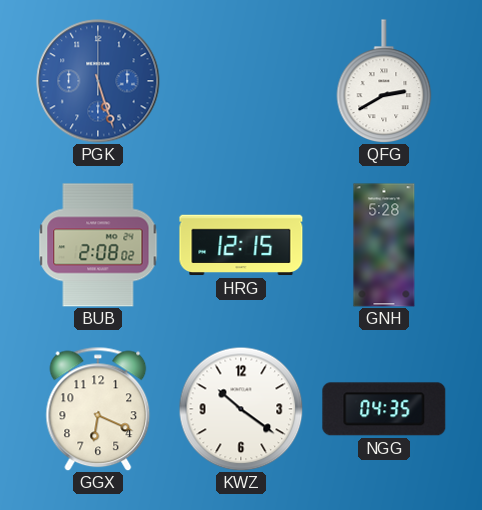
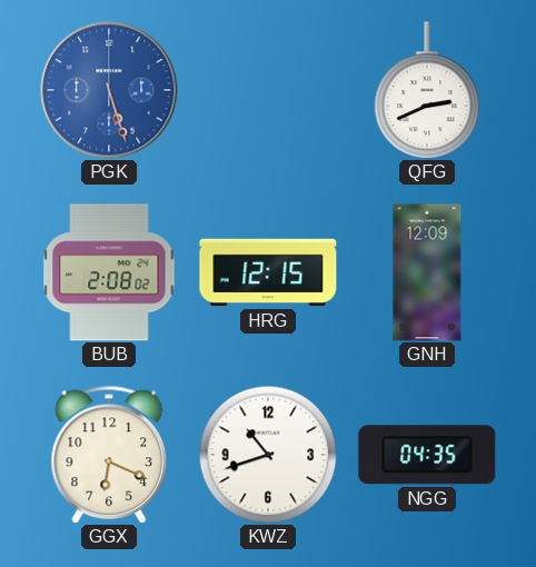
QFG: 2:40 -> 2:41
GNH: 5:28 -> 12:09
KWZ: 10:21 -> 10:42
